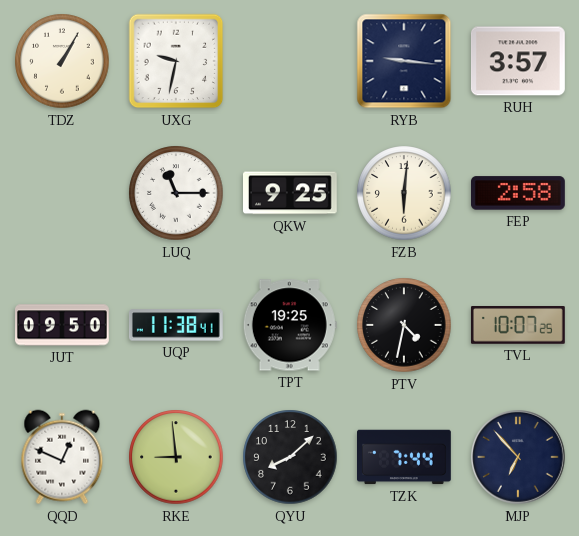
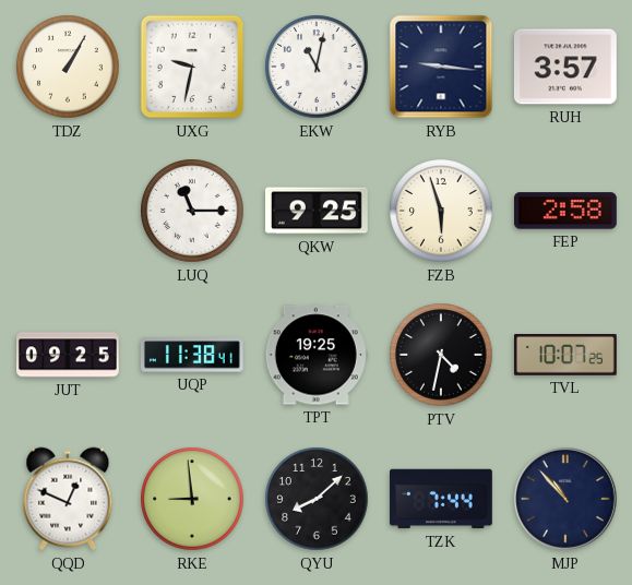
EKW: none -> 11:02
FZB: 6:01 -> 5:57
JUT: 09:50 -> 09:25
MJP: 6:53 -> 10:53
